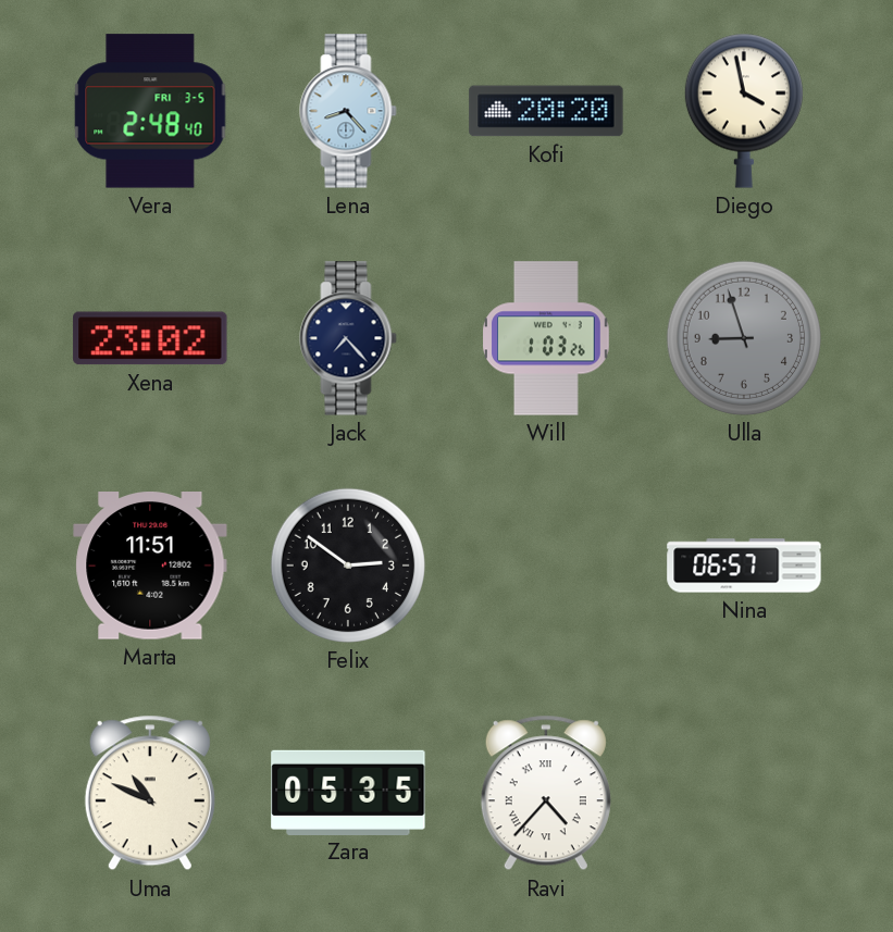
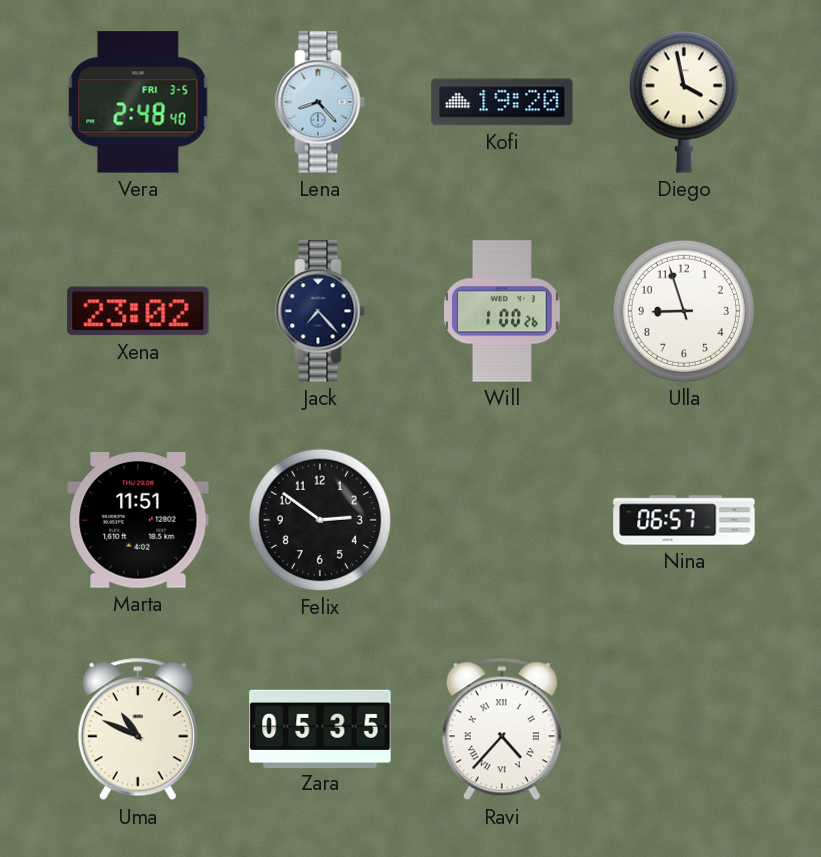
Kofi: 20:20 -> 19:20
Will: 1:03 -> 1:00
Ulla dial: grey -> white
